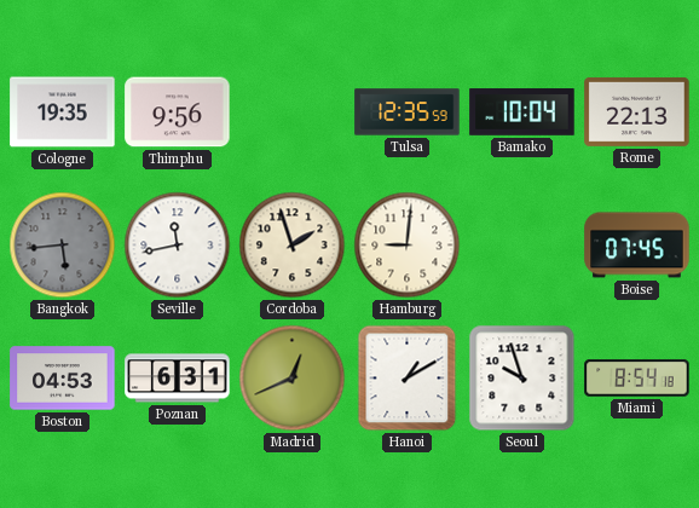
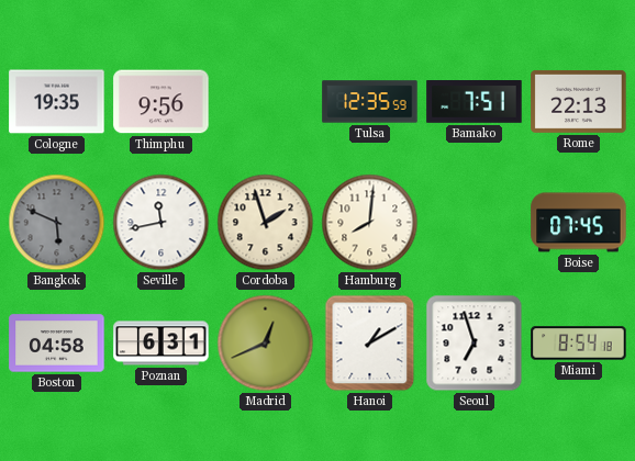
Bamako: 10:04 -> 7:51
Bangkok: 5:44 -> 5:49
Hamburg: 9:01 -> 8:01
Boston: 04:53 -> 04:58
Seoul: 9:57 -> 6:57
